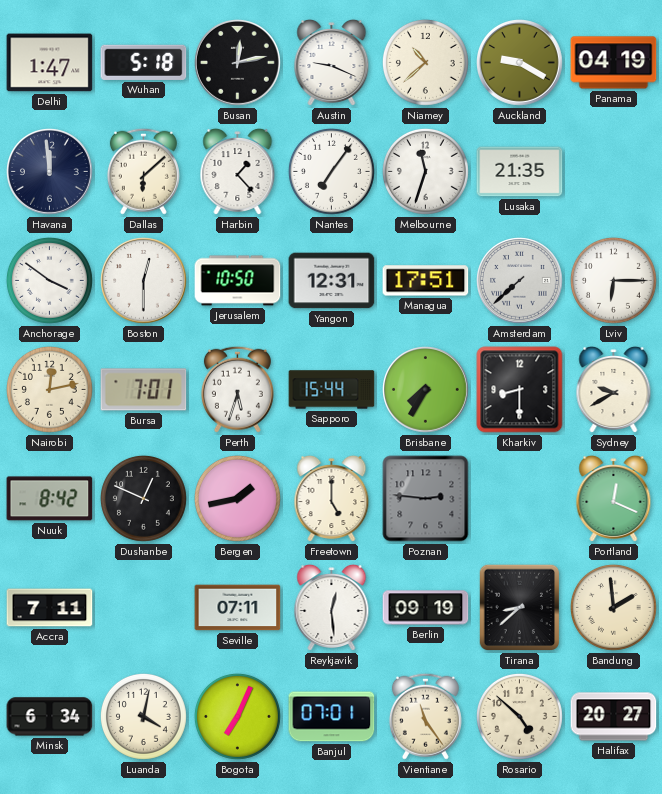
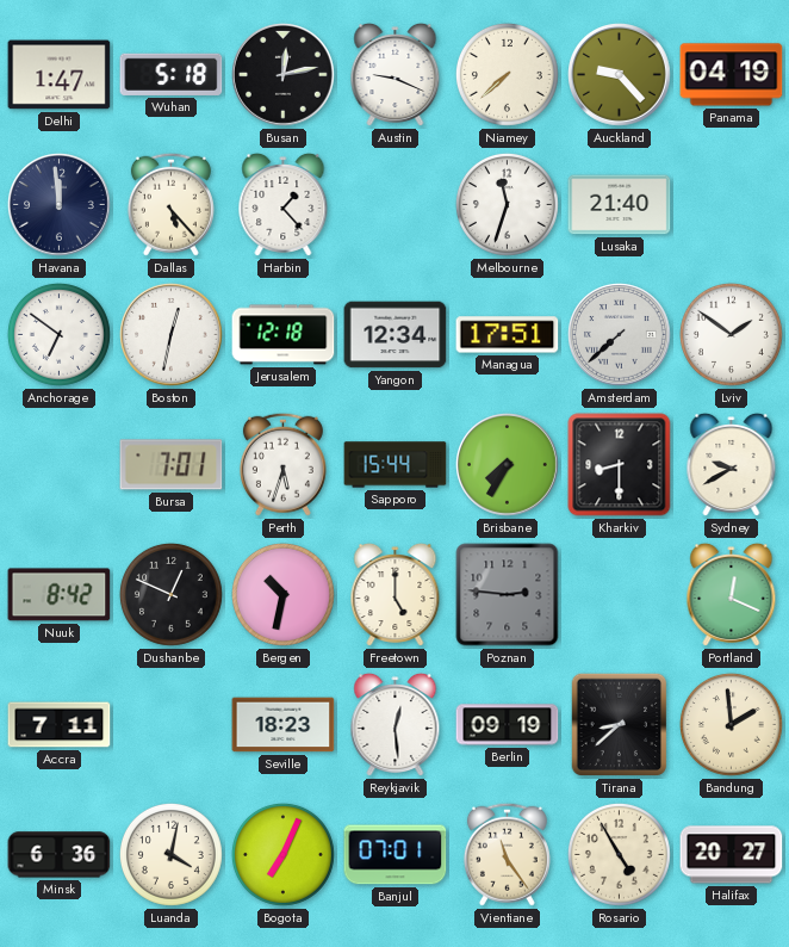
Niamey: 10:38 -> 7:38
Auckland: 9:20 -> 9:23
Dallas: 6:08 -> 5:23
Nantes: 7:06 -> none
Lusaka: 21:35 -> 21:40
Anchorage: 3:51 -> 6:51
Boston: 12:30 -> 12:32
Jerusalem: 10:50 -> 12:18
Yangon: 12:31 -> 12:34
Lviv: 6:15 -> 1:51
Nairobi: 12:13 -> none
Bergen: 1:43 -> 10:32
Seville: 07:11 -> 18:23
Minsk: 6:34 -> 6:36
Rosario: 4:52 -> 4:55
